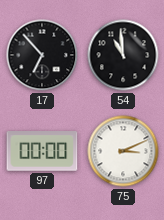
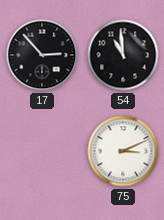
17: 6:53 -> 2:53
97: 00:00 -> none
